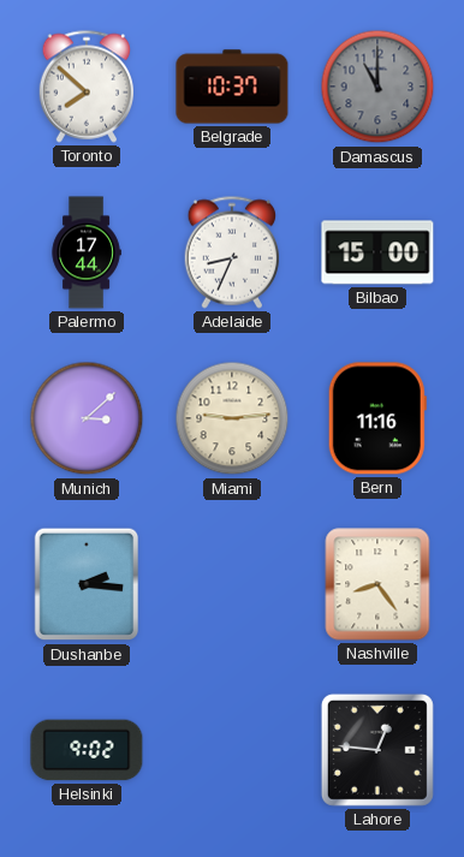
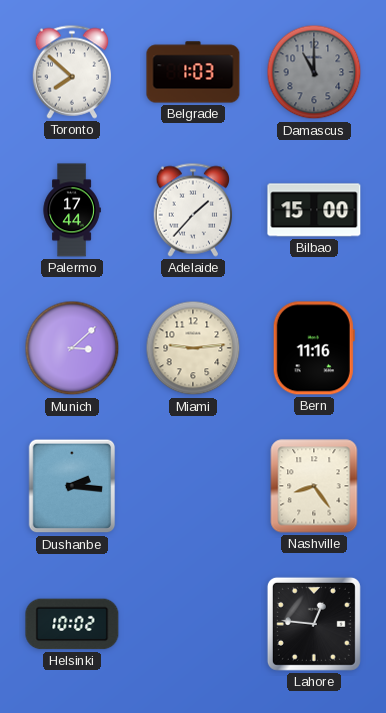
Belgrade: 10:37 -> 1:03
Adelaide: 8:34 -> 1:37
Helsinki: 9:02 -> 10:02
